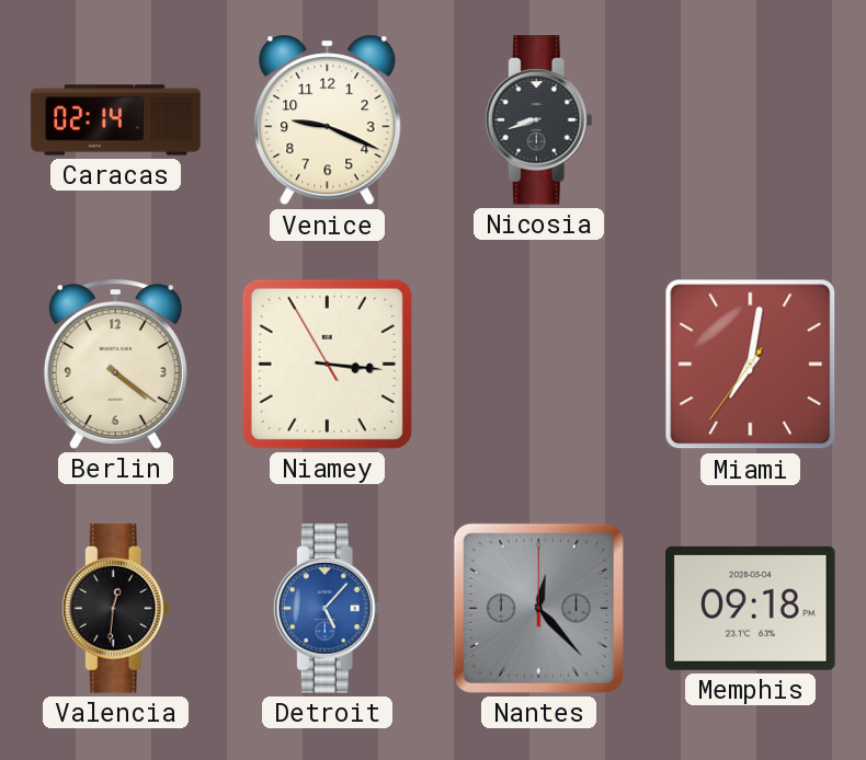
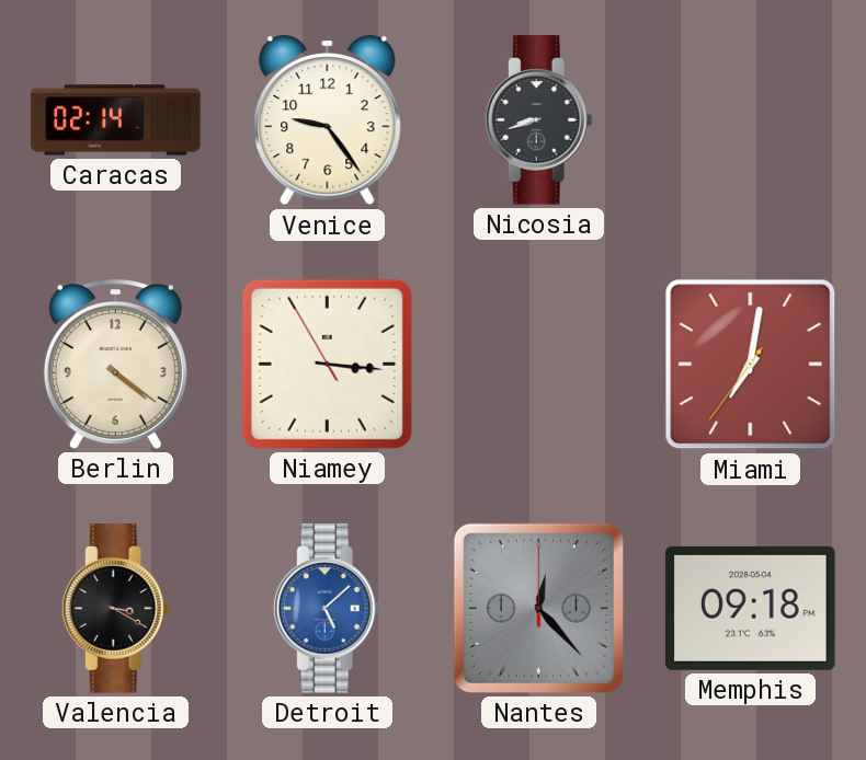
Venice: 9:19 -> 9:24
Valencia: 12:31 -> 3:20
Detroit: 5:07 -> 5:08
